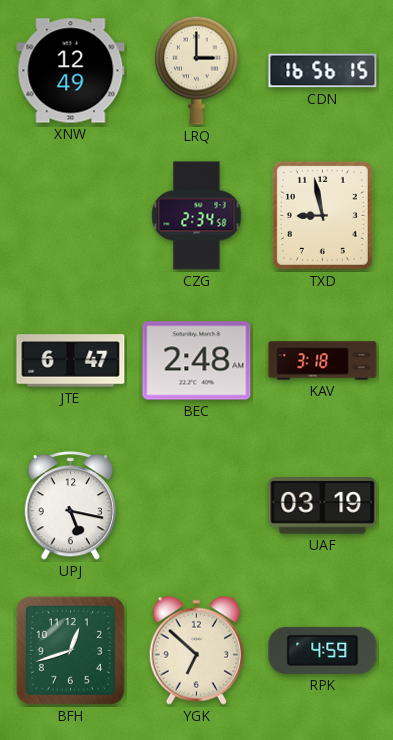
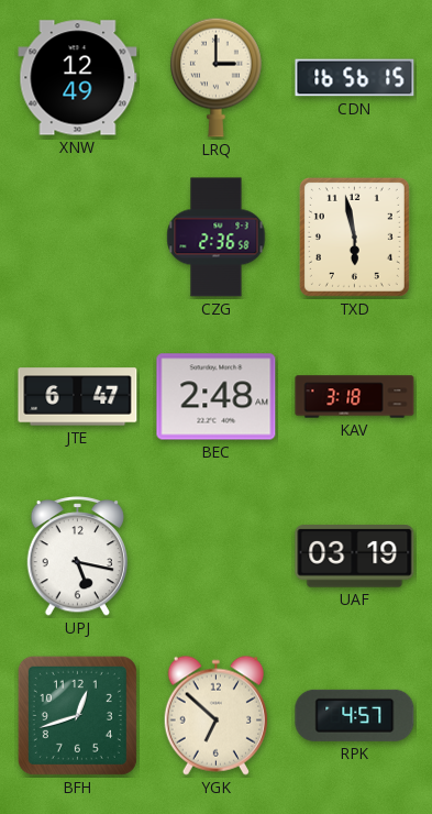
CZG: 2:34 -> 2:36
TXD: 8:58 -> 5:58
RPK: 4:59 -> 4:57
